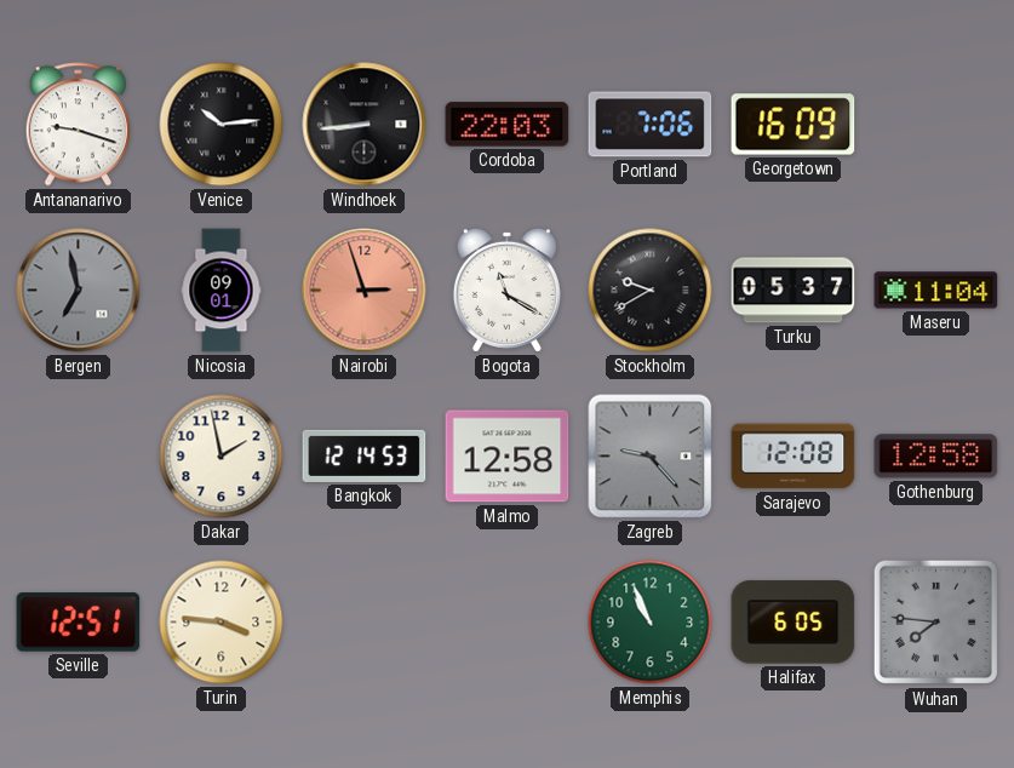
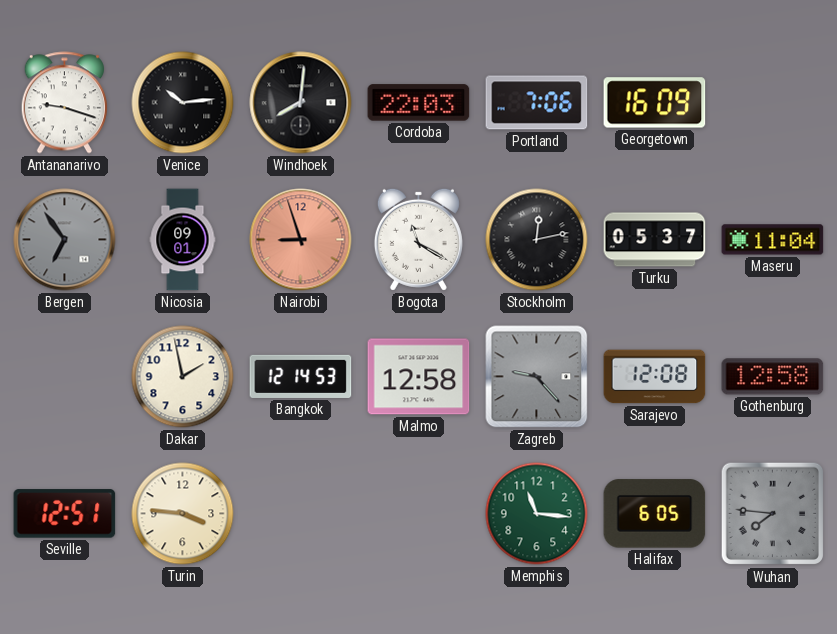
Windhoek: 8:44 -> 8:01
Bergen: 6:58 -> 6:54
Nairobi: 2:57 -> 8:57
Stockholm: 9:40 -> 12:13
Memphis: 10:56 -> 11:16
